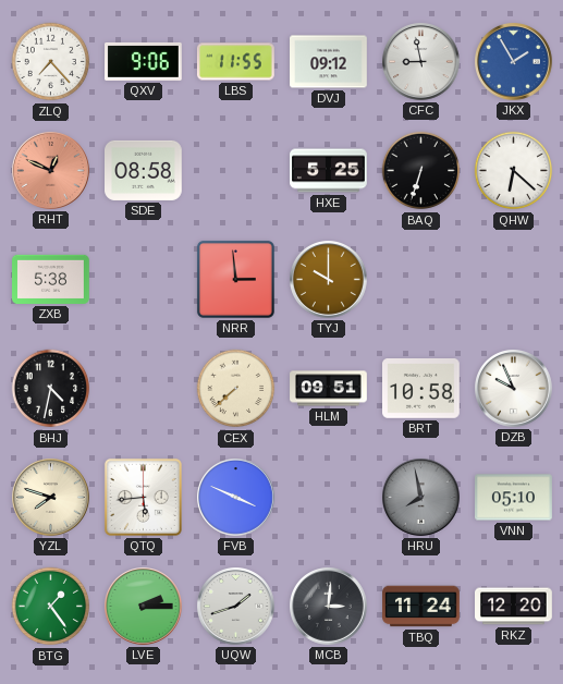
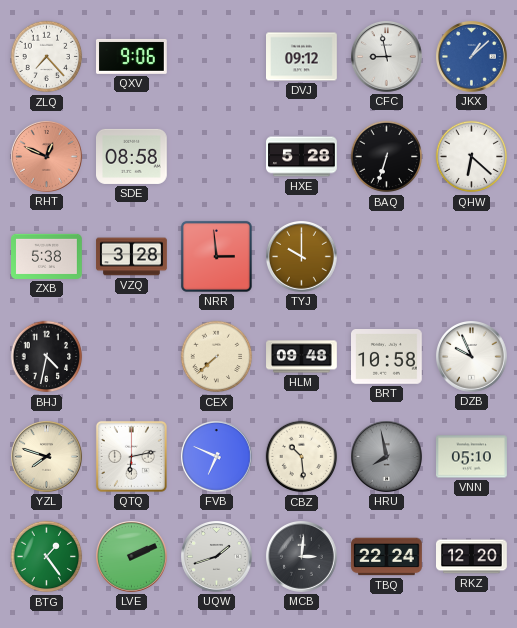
LBS: 11:55 -> none
JKX: 1:55 -> 1:08
HXE: 5:25 -> 5:28
VZQ: none -> 3:28
HLM: 09:51 -> 09:48
QTQ: 5:44 -> 6:13
FVB: 3:49 -> 6:49
CBZ: none -> 10:29
LVE: 2:15 -> 2:11
TBQ: 11:24 -> 22:24
